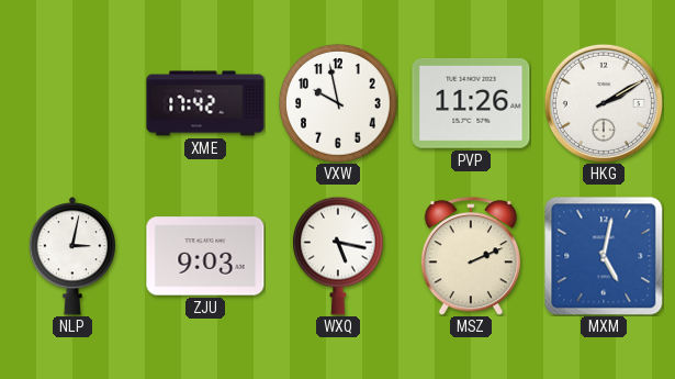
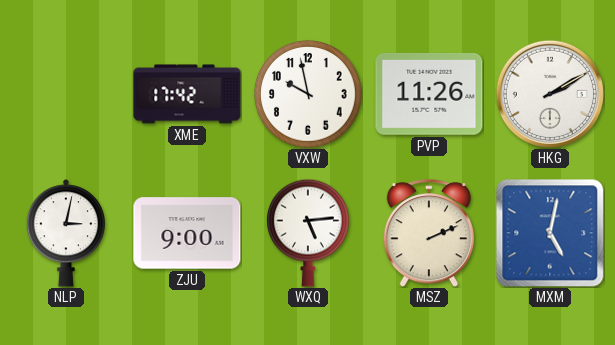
ZJU: 9:03 -> 9:00
WXQ: 5:17 -> 5:14
